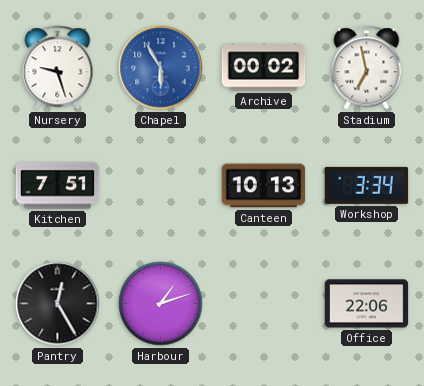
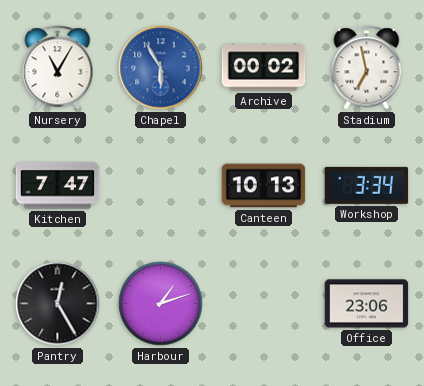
Nursery: 9:27 -> 11:05
Kitchen: 7:51 -> 7:47
Office: 22:06 -> 23:06
